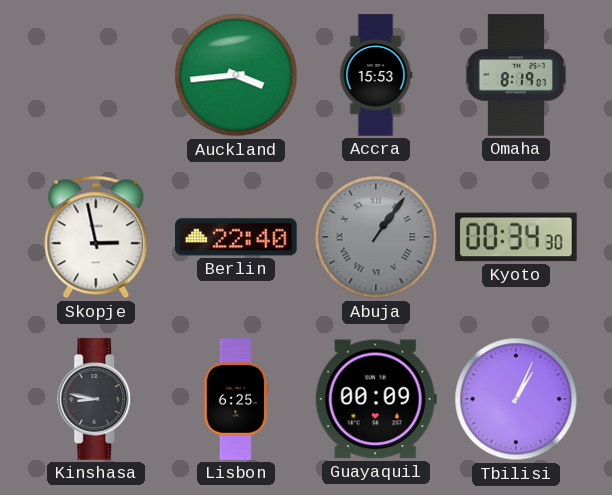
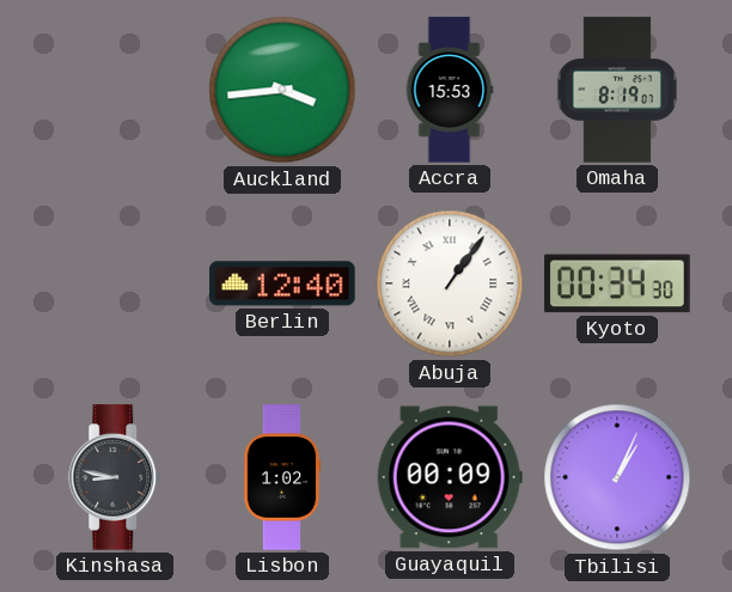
Skopje: 2:58 -> none
Berlin: 22:40 -> 12:40
Abuja dial: grey -> white
Lisbon: 6:25 -> 1:02
